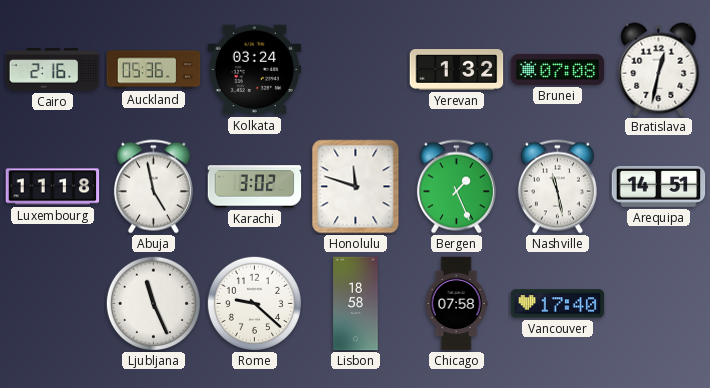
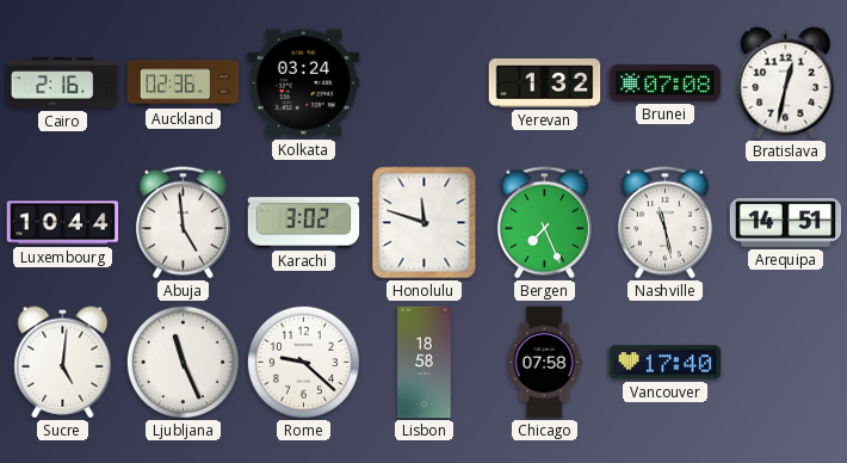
Auckland: 05:36 -> 02:36
Luxembourg: 11:18 -> 10:44
Abuja: 4:58 -> 4:59
Bergen: 1:26 -> 7:26
Sucre: none -> 5:01
